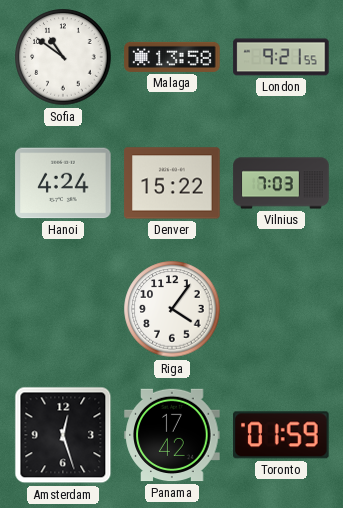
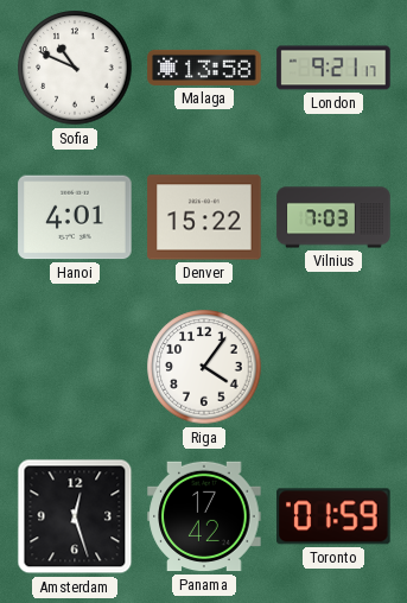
Sofia: 10:51 -> 10:49
London: 9:21:55 -> 9:21:17
Hanoi: 4:24 -> 4:01
